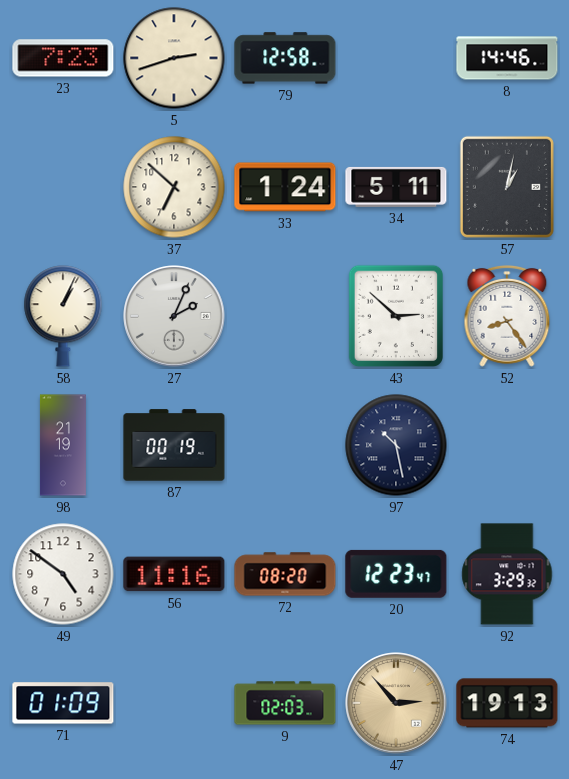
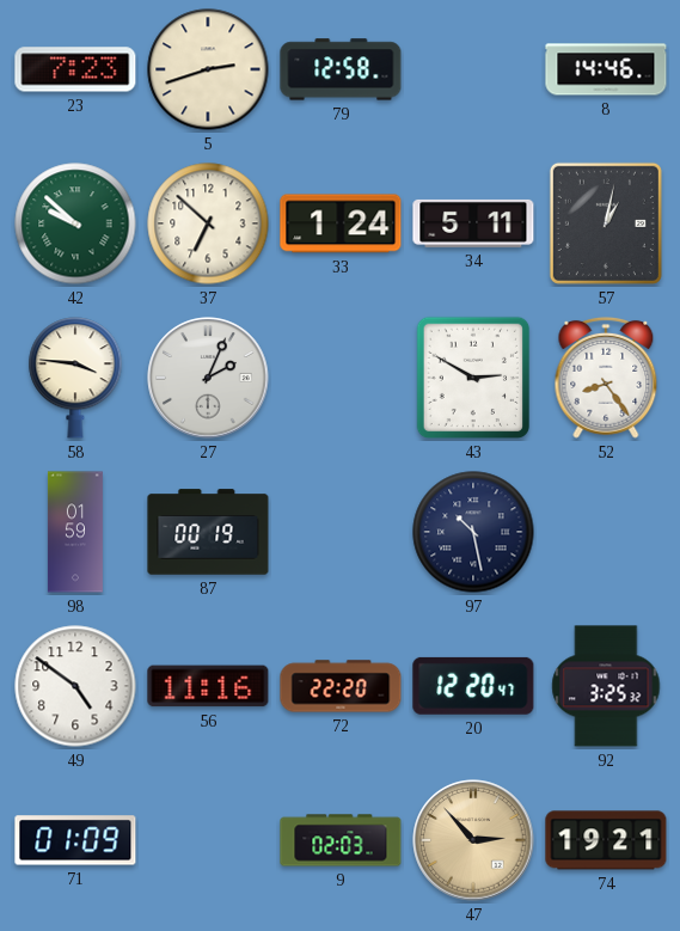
42: none -> 9:52
58: 1:04 -> 3:46
43: 2:52 -> 2:50
98: 21:19 -> 01:59
72: 08:20 -> 22:20
20: 12:23 -> 12:20
92: 3:29 -> 3:25
74: 19:13 -> 19:21
